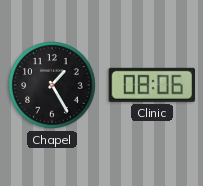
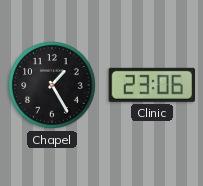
Clinic: 08:06 -> 23:06
